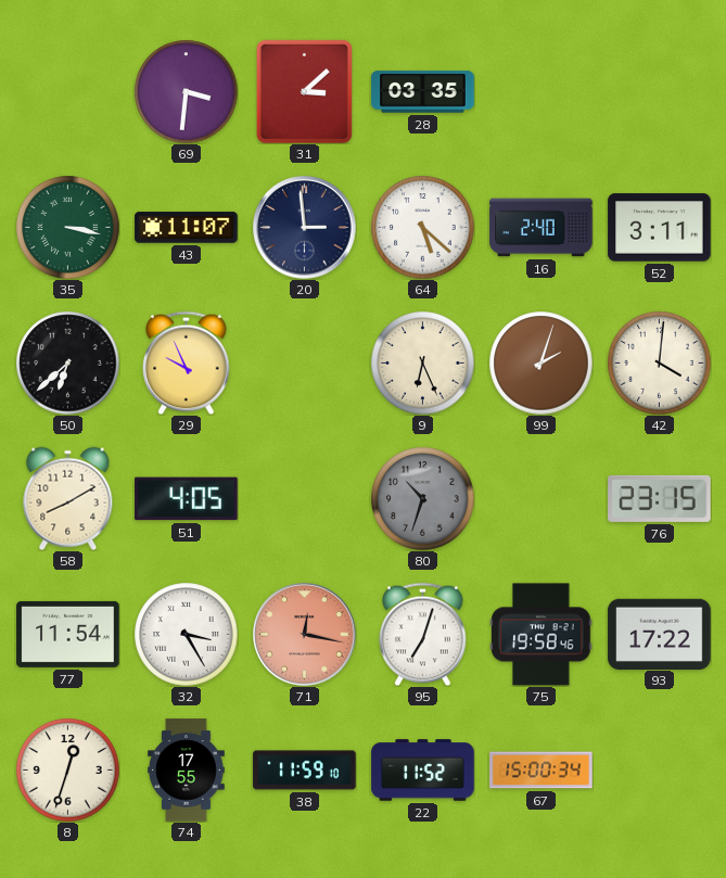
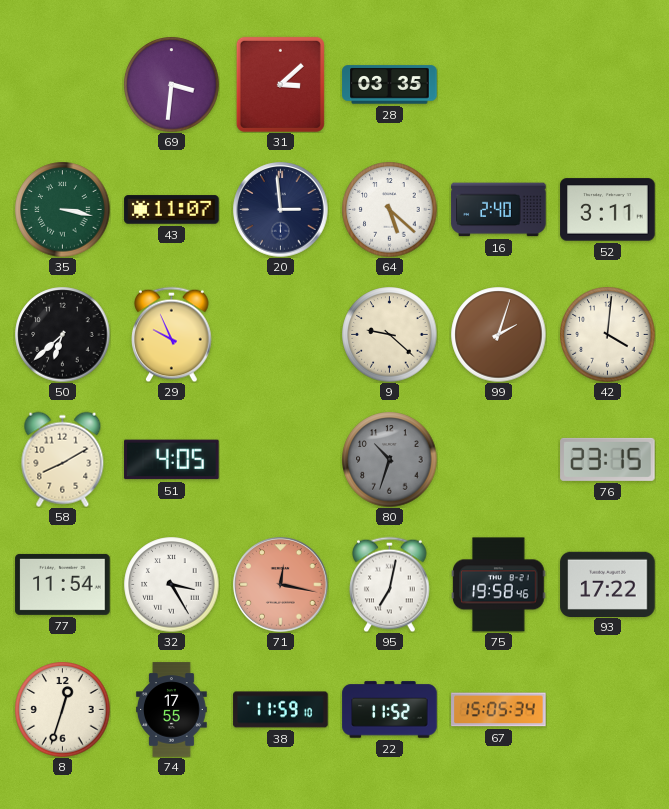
9: 6:26 -> 9:22
95: 7:03 -> 7:02
67: 15:00 -> 15:05
